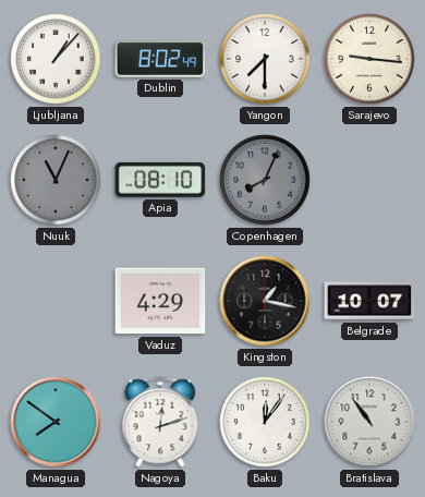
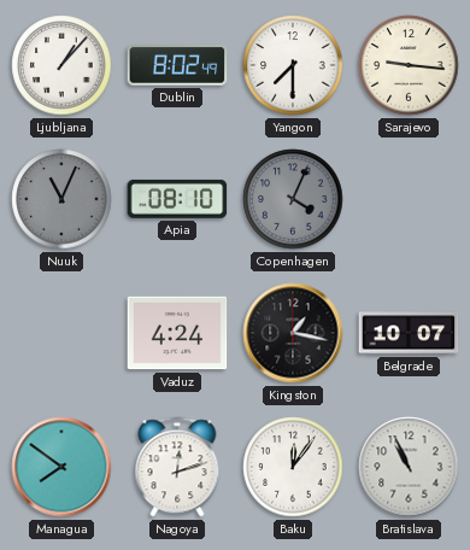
Copenhagen: 8:04 -> 4:04
Vaduz: 4:29 -> 4:24
Bratislava: 10:54 -> 10:56
